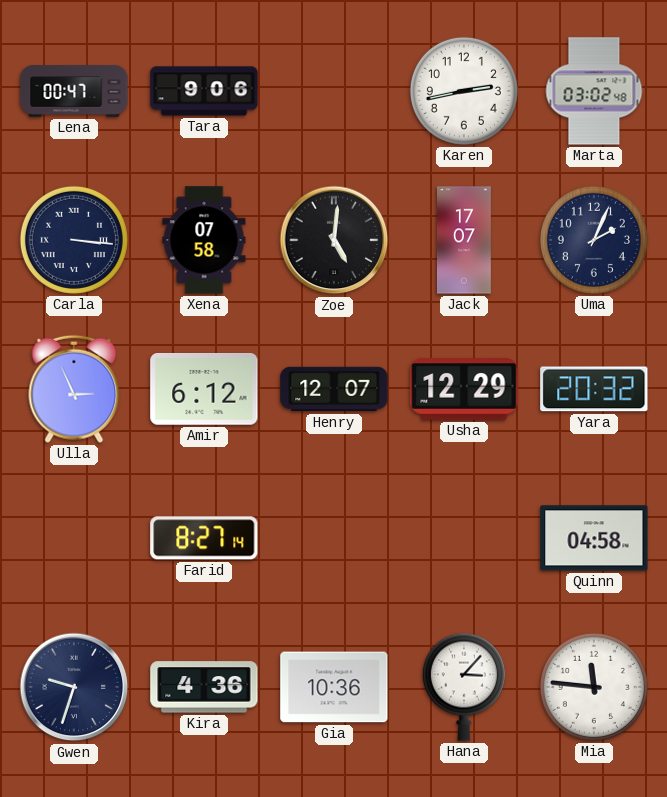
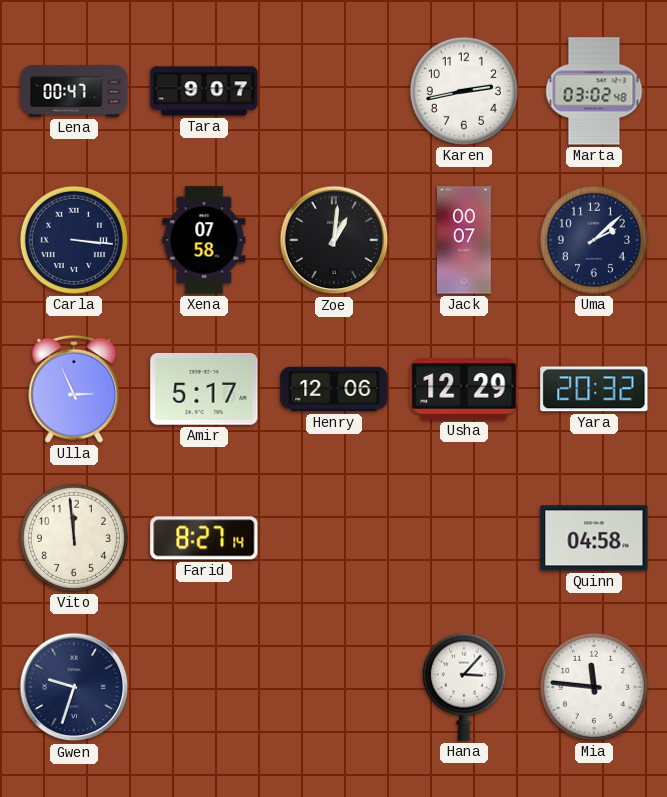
Tara: 9:06 -> 9:07
Zoe: 5:01 -> 1:01
Jack: 17:07 -> 00:07
Uma: 2:04 -> 2:08
Amir: 6:12 -> 5:17
Henry: 12:07 -> 12:06
Vito: none -> 11:59
Kira: 4:36 -> none
Gia: 10:36 -> none
